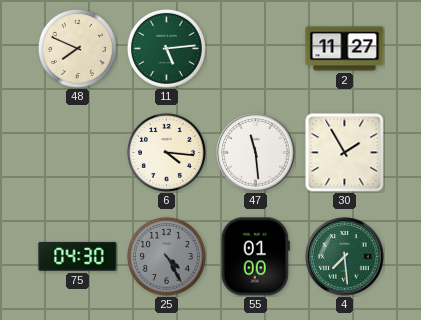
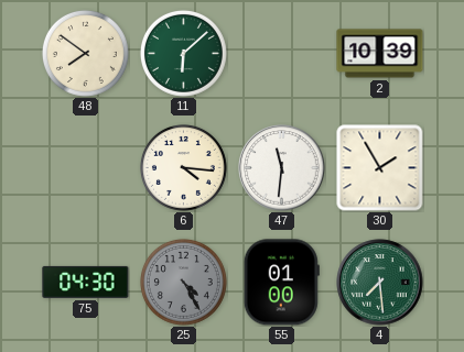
48: 7:49 -> 7:51
11: 5:14 -> 6:08
2: 11:27 -> 10:39
47: 11:29 -> 11:31
